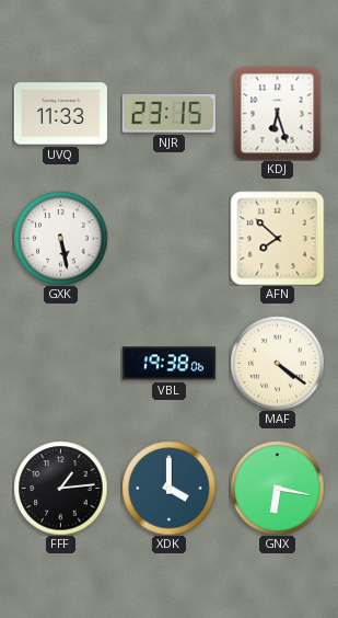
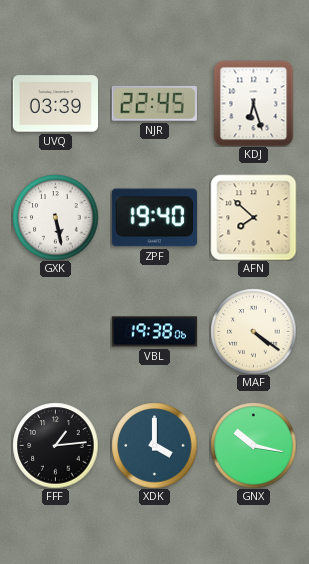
UVQ: 11:33 -> 03:39
NJR: 23:15 -> 22:45
ZPF: none -> 19:40
GNX: 6:17 -> 10:17
